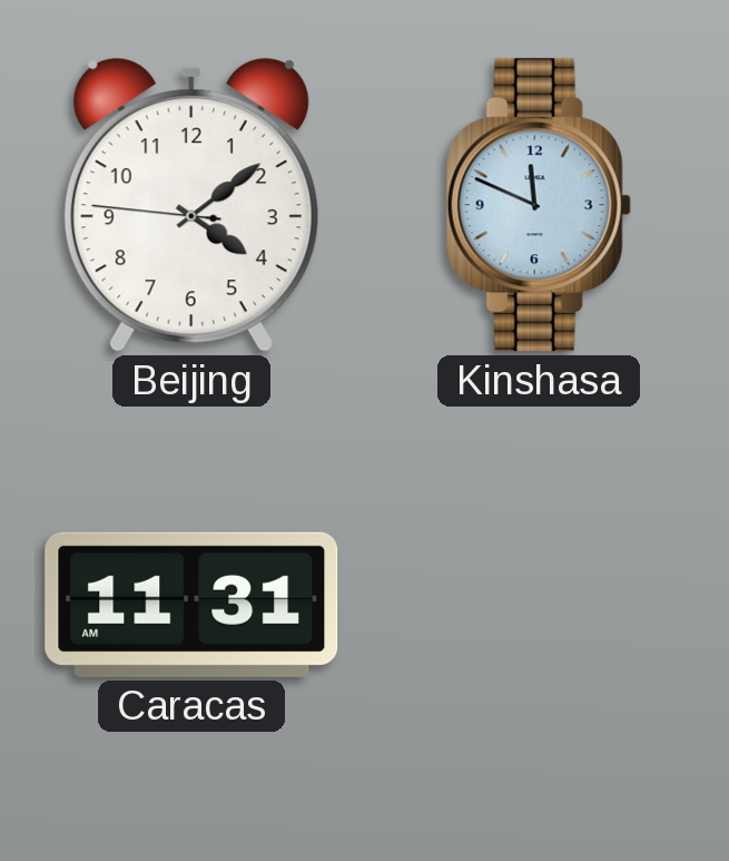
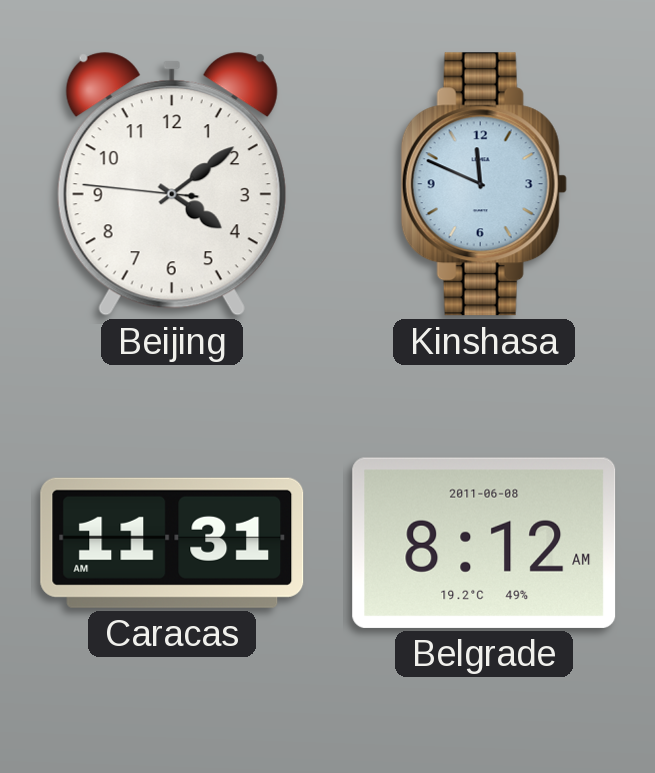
Belgrade: none -> 8:12
